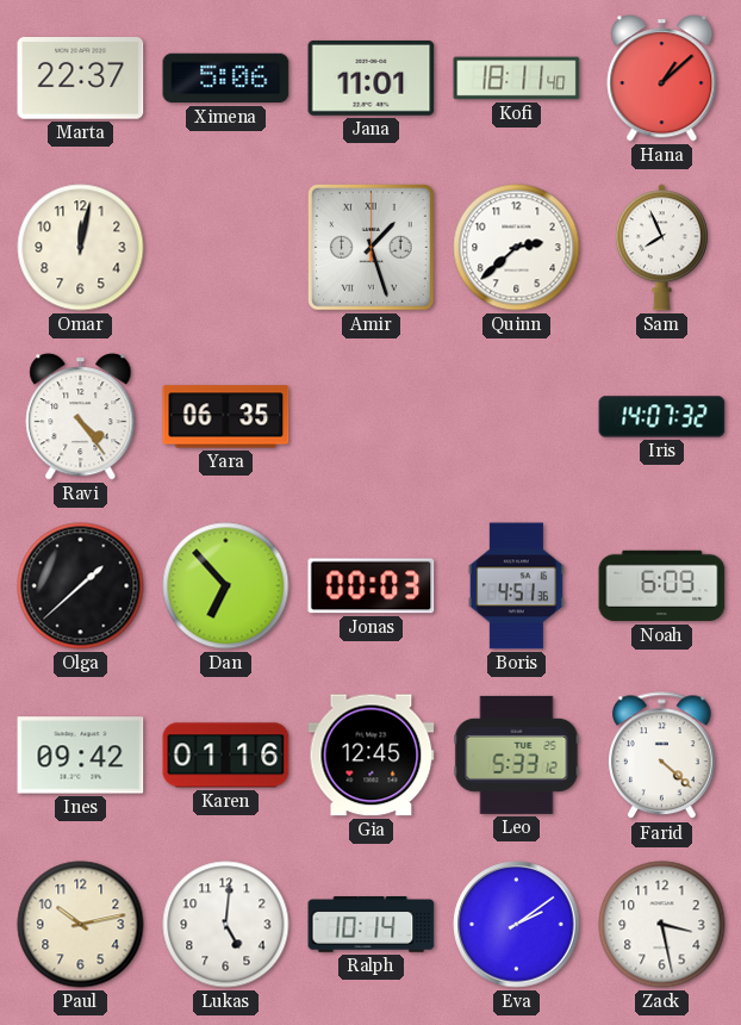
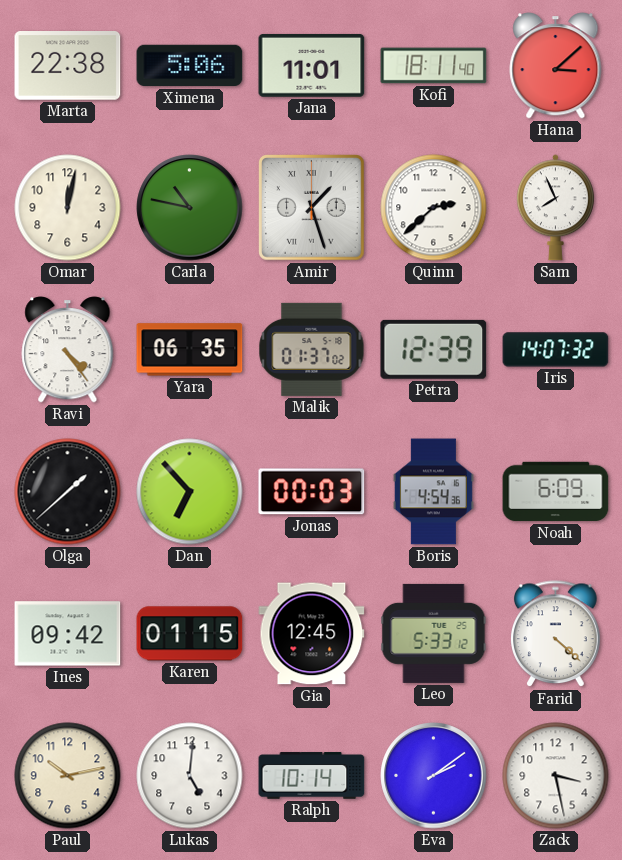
Marta: 22:37 -> 22:38
Hana: 1:08 -> 3:08
Carla: none -> 10:47
Malik: none -> 01:37
Petra: none -> 12:39
Boris: 4:51 -> 4:54
Karen: 01:16 -> 01:15
